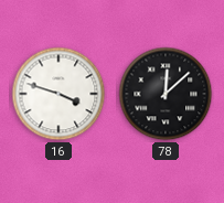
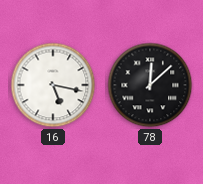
16: 3:48 -> 5:17
